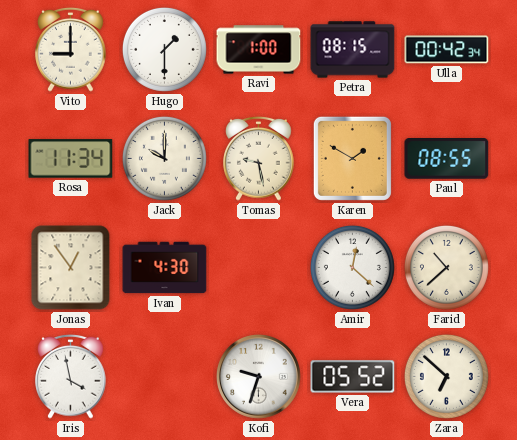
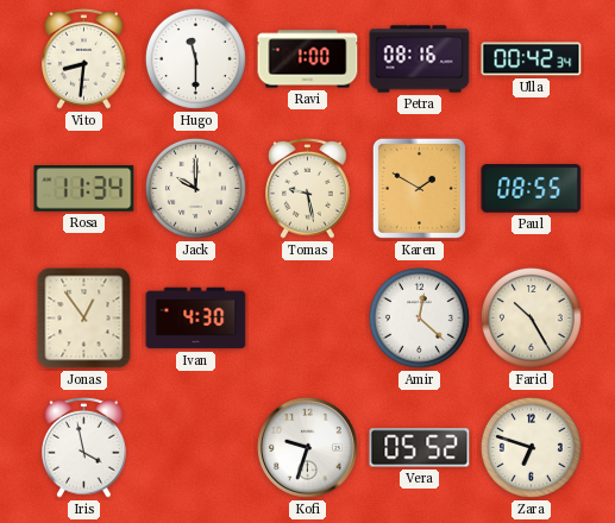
Vito: 9:00 -> 8:31
Hugo: 1:30 -> 11:30
Petra: 08:15 -> 08:16
Farid: 10:38 -> 10:25
Zara: 6:52 -> 6:48
